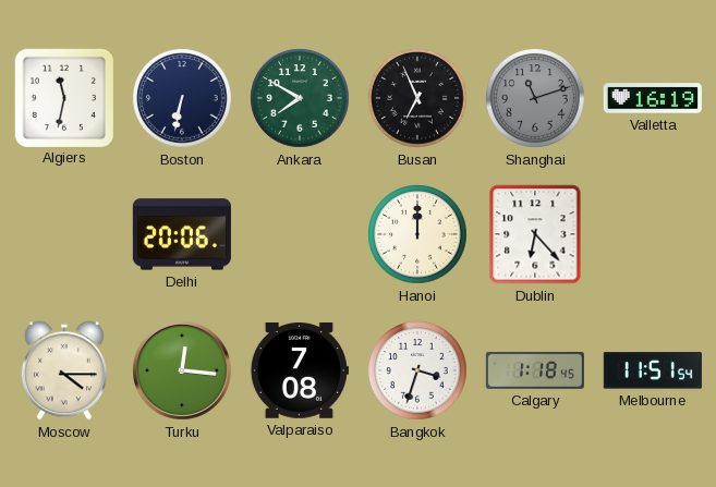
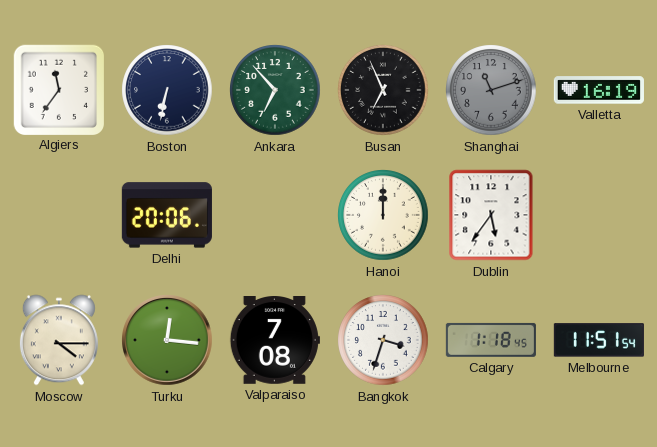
Algiers: 11:32 -> 11:36
Ankara: 7:50 -> 6:53
Dublin: 6:23 -> 5:36
